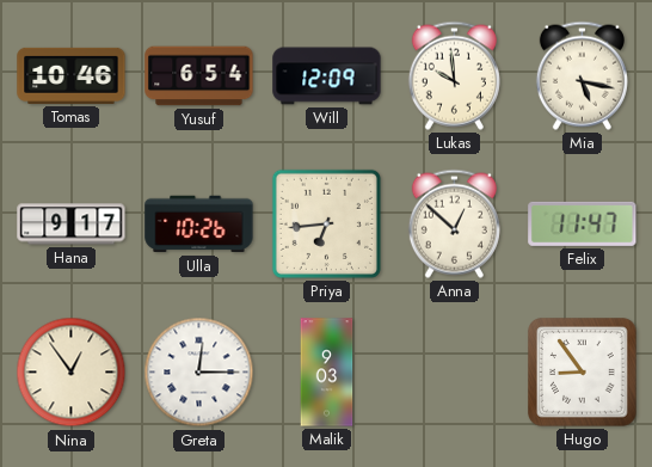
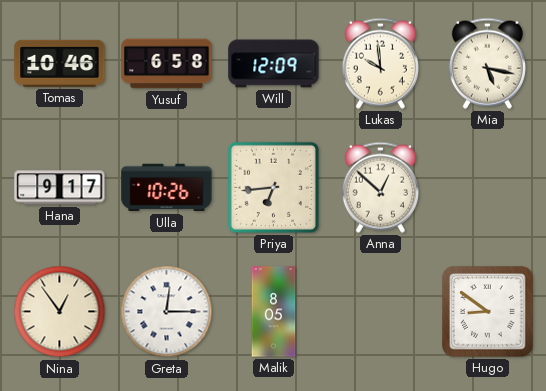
Yusuf: 6:54 -> 6:58
Felix: 11:47 -> none
Malik: 9:03 -> 8:05
Hugo: 8:54 -> 8:51
